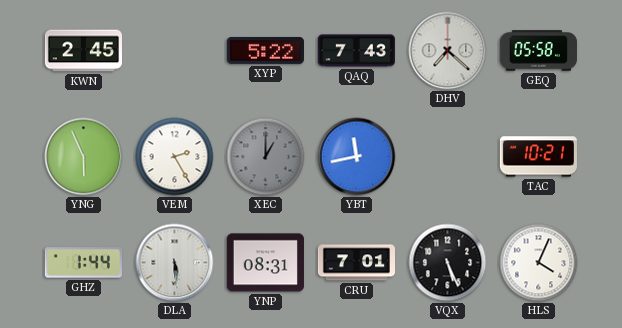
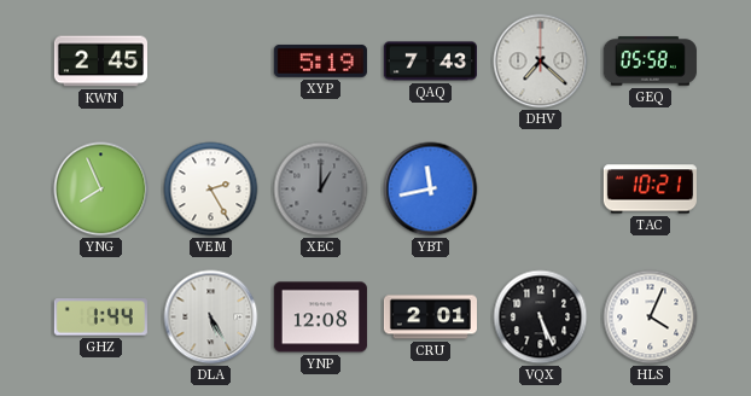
XYP: 5:22 -> 5:19
YNG: 5:56 -> 7:56
DLA: 5:29 -> 5:25
YNP: 08:31 -> 12:08
CRU: 7:01 -> 2:01
